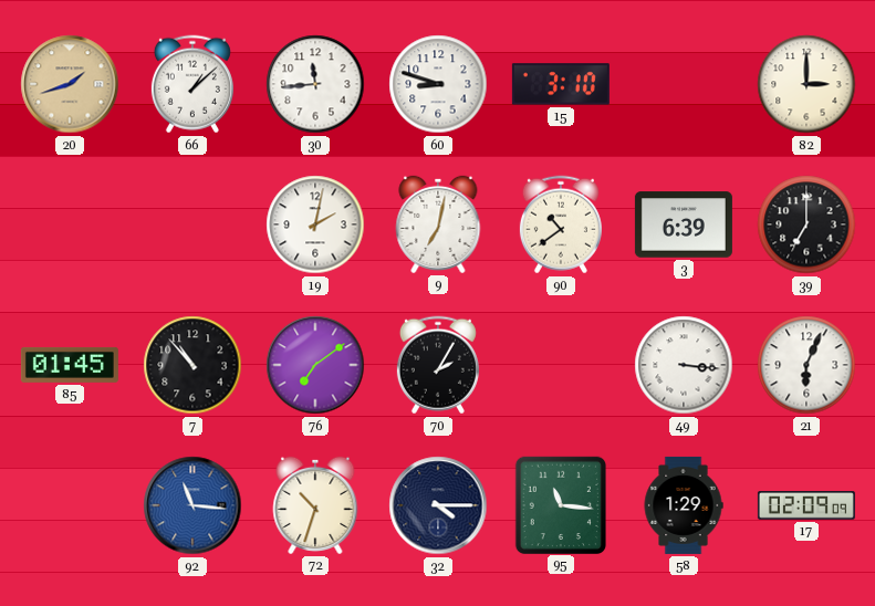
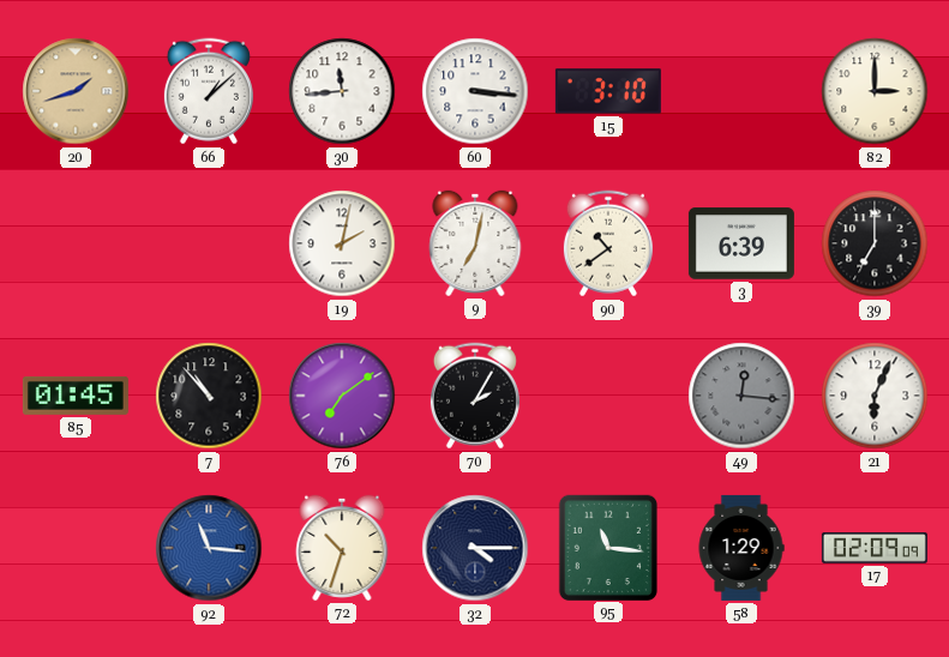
60: 8:48 -> 3:16
49: 3:16 -> 12:16
49 dial: white -> grey
